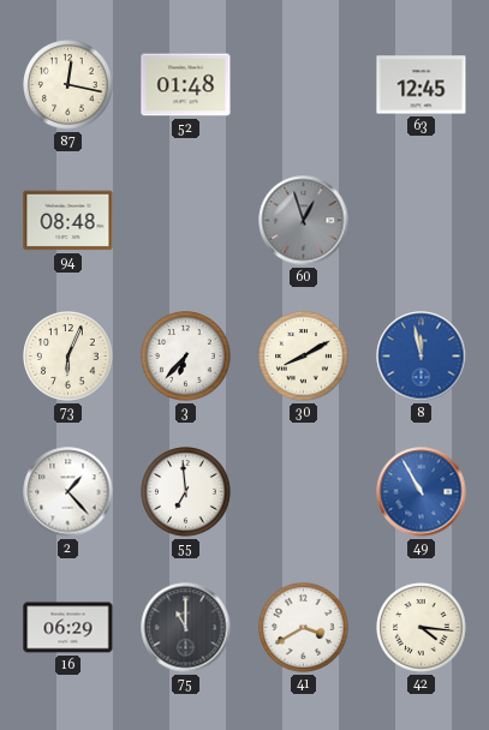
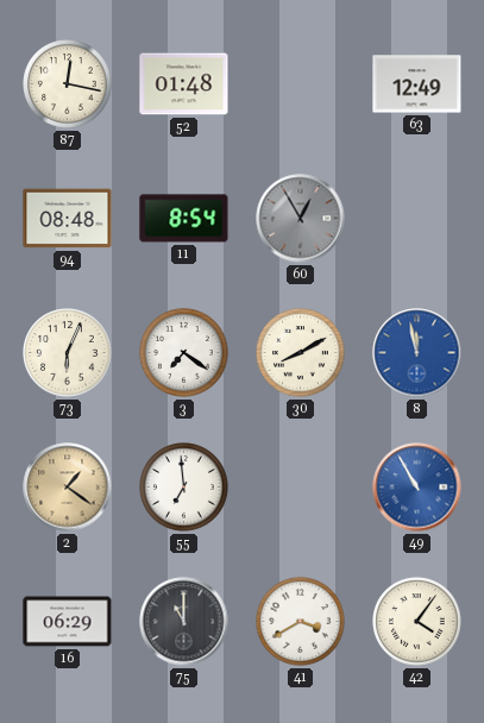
63: 12:45 -> 12:49
11: none -> 8:54
60: 12:57 -> 12:55
3: 6:37 -> 7:21
2: 1:23 -> 1:21
2 dial: white -> champagne
42: 4:16 -> 4:06
